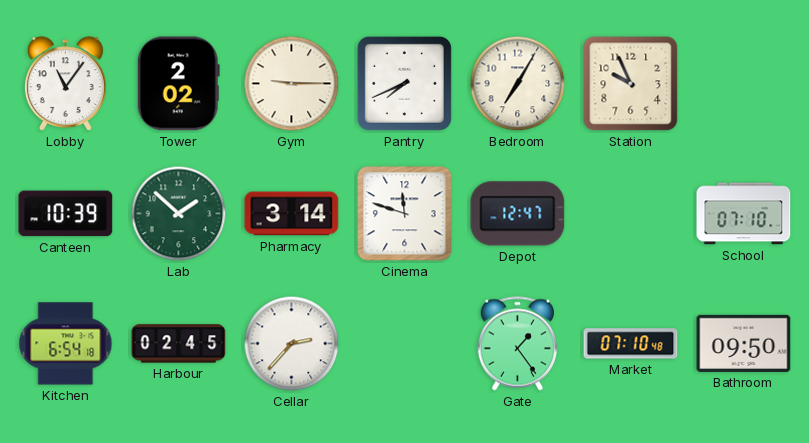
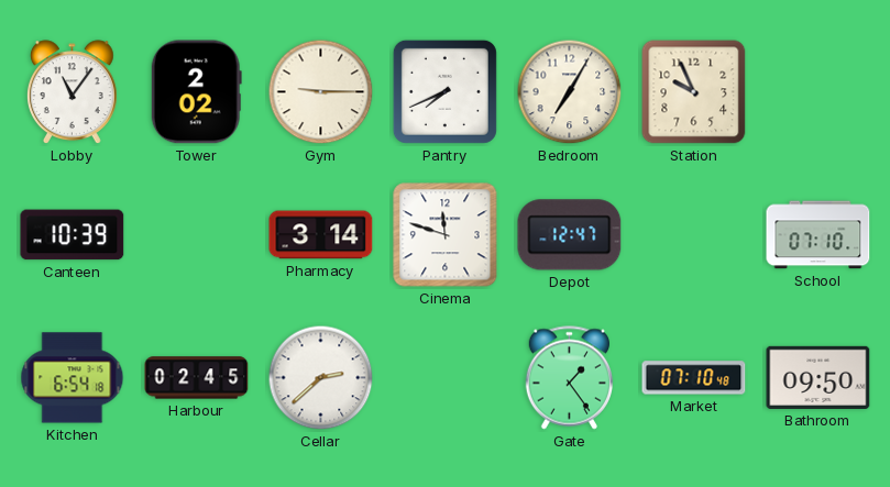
Lab: 1:52 -> none
Cellar: 2:37 -> 2:38
